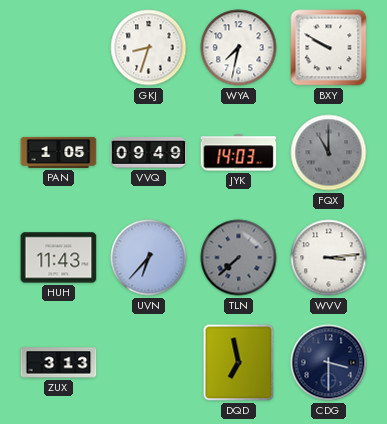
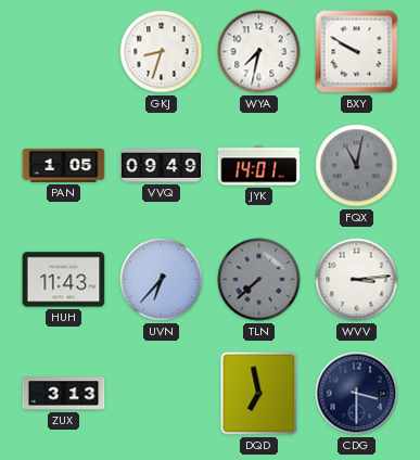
JYK: 14:03 -> 14:01
FQX: 11:00 -> 11:02
